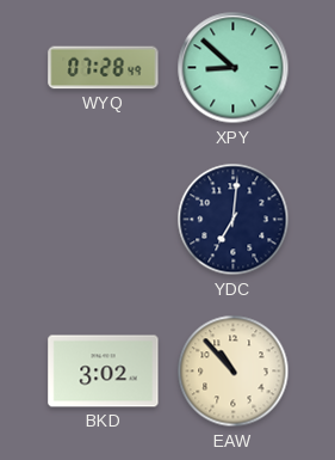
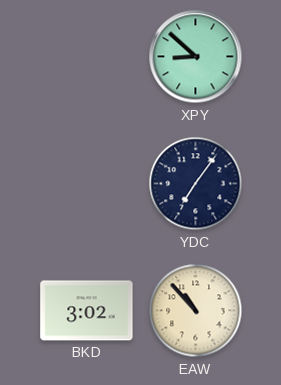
WYQ: 07:28 -> none
YDC: 7:01 -> 7:06
